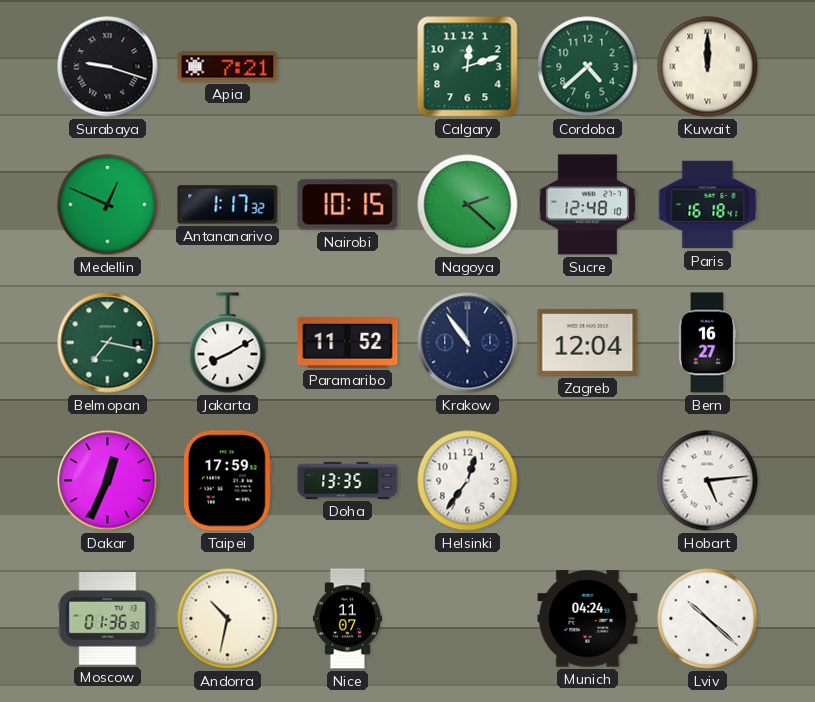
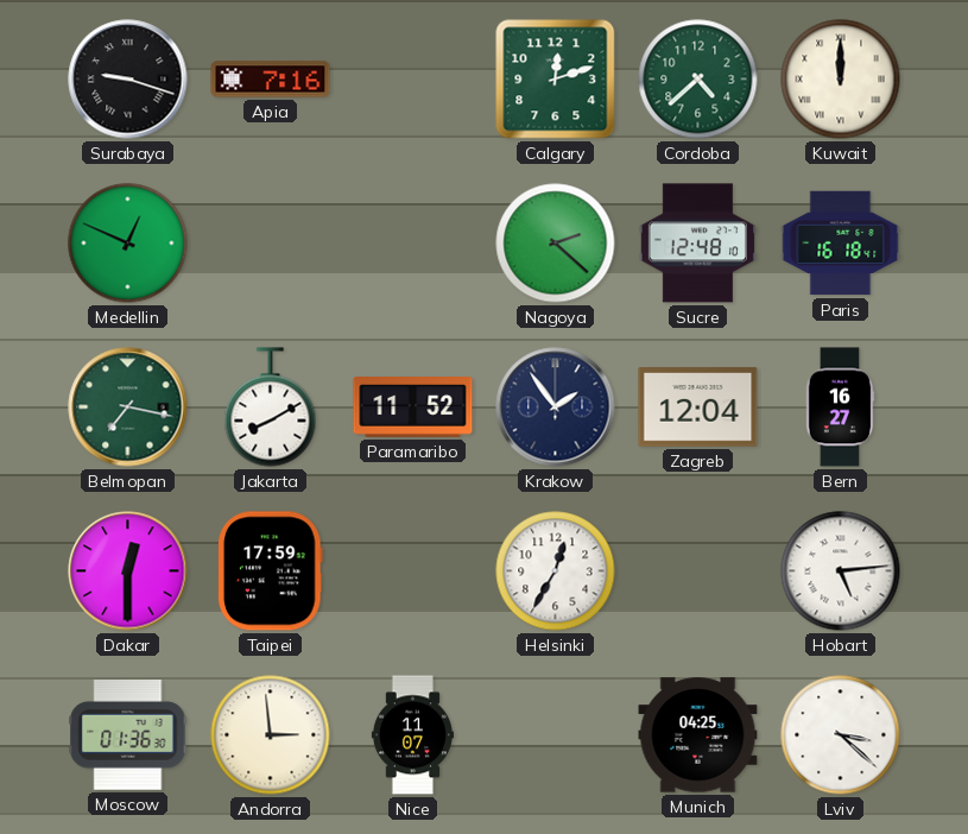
Apia: 7:21 -> 7:16
Antananarivo: 1:17 -> none
Nairobi: 10:15 -> none
Krakow: 10:54 -> 1:54
Dakar: 12:34 -> 12:30
Doha: 13:35 -> none
Helsinki: 12:36 -> 12:35
Andorra: 10:32 -> 2:59
Munich: 04:24 -> 04:25
Lviv: 10:22 -> 3:22
